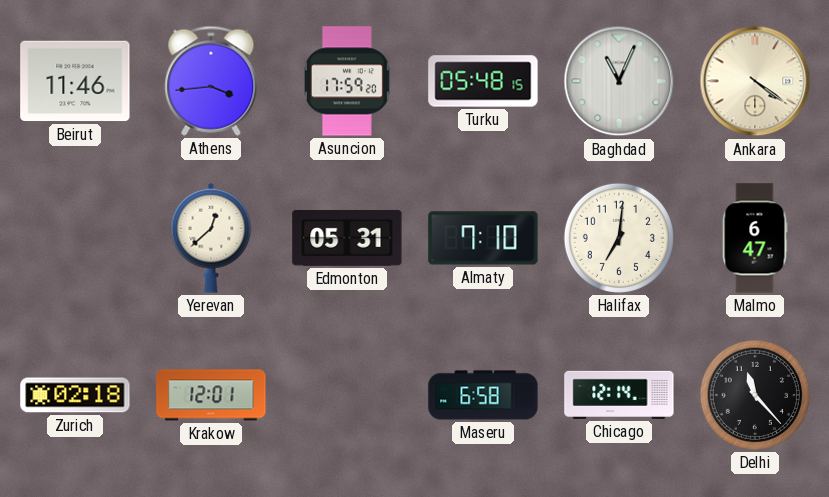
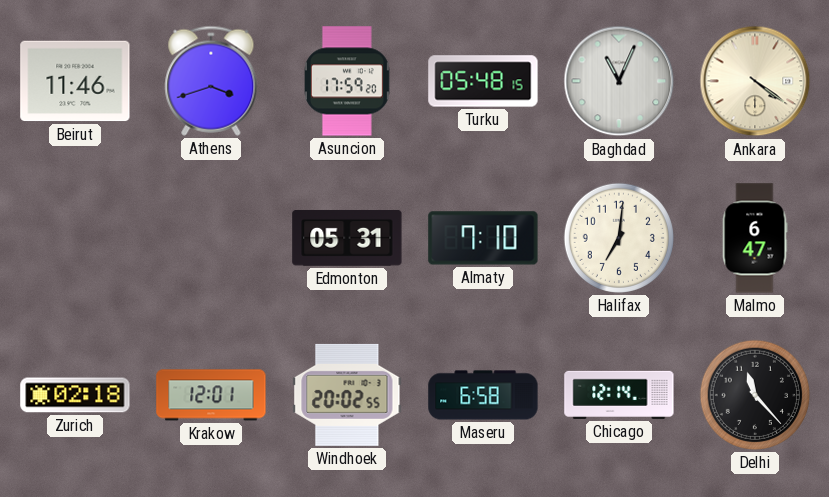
Athens: 3:44 -> 3:42
Yerevan: 12:38 -> none
Windhoek: none -> 20:02
